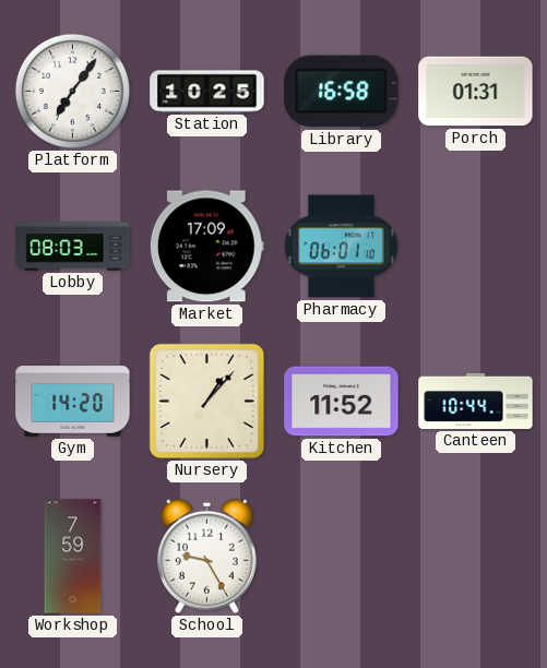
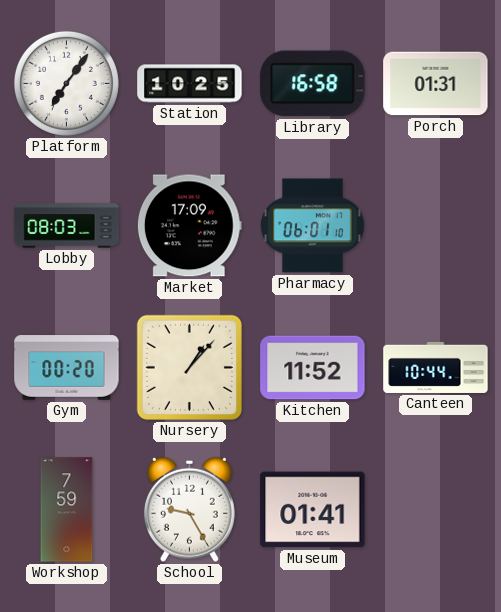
Gym: 14:20 -> 00:20
Museum: none -> 01:41
